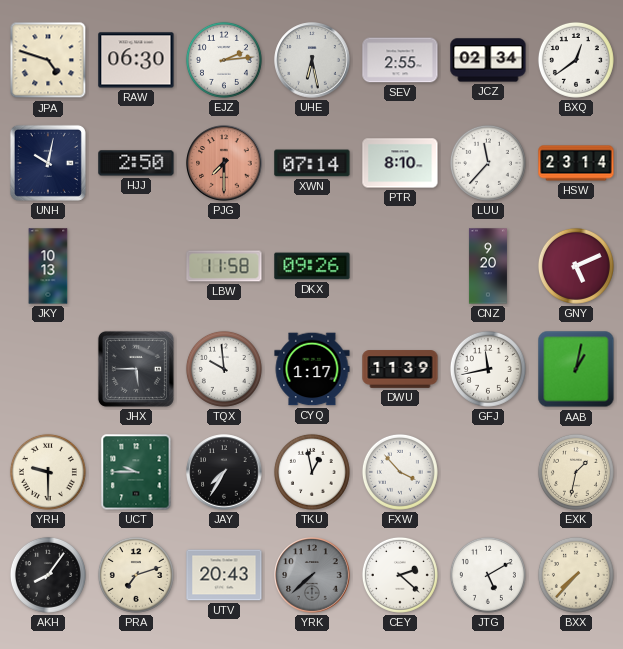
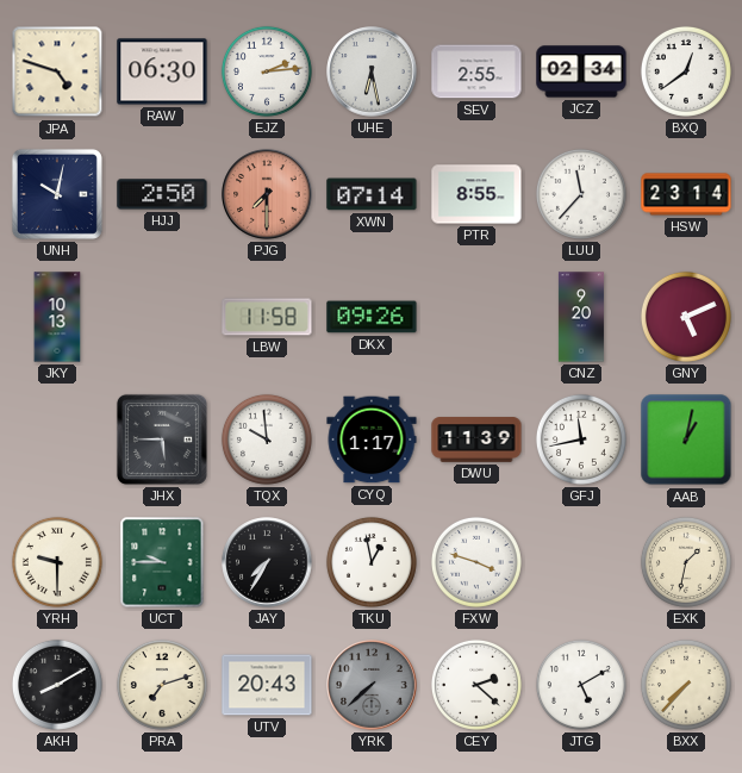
PTR: 8:10 -> 8:55
FXW: 3:53 -> 3:48
AKH: 8:06 -> 8:10
